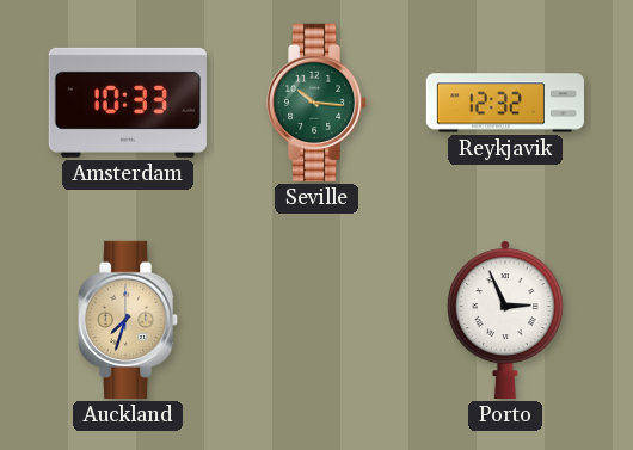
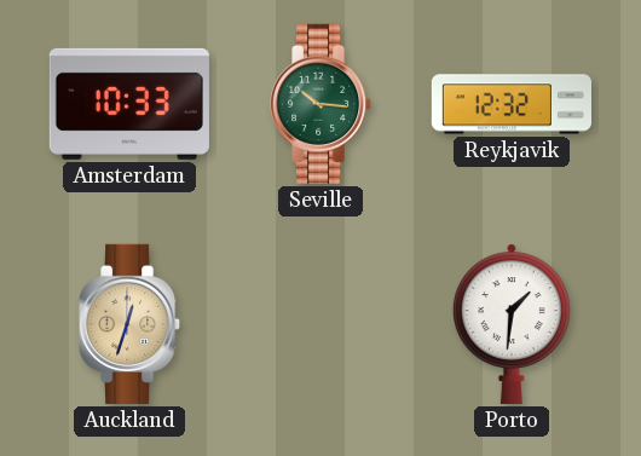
Auckland: 7:33 -> 12:33
Porto: 2:56 -> 1:31
